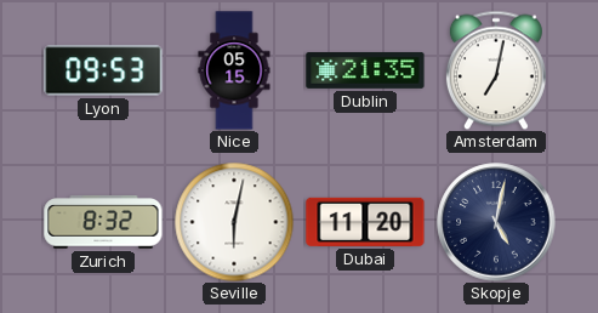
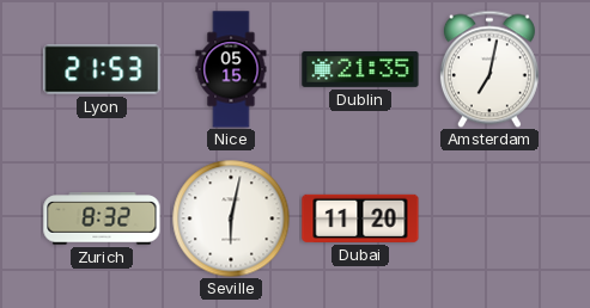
Lyon: 09:53 -> 21:53
Skopje: 5:02 -> none
